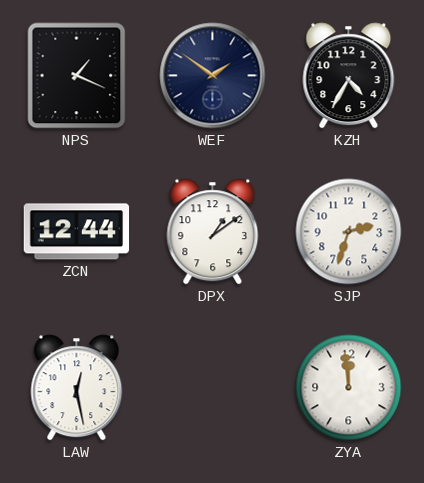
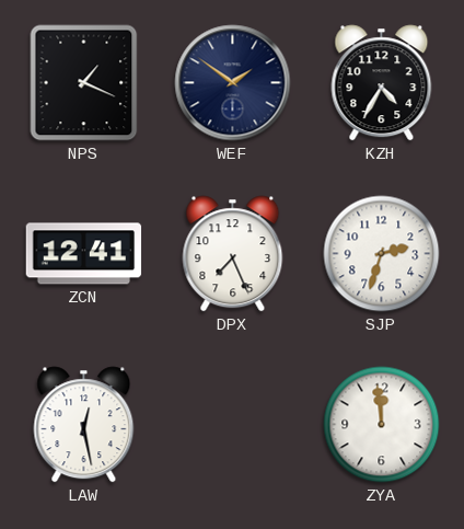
ZCN: 12:44 -> 12:41
DPX: 1:09 -> 7:26
